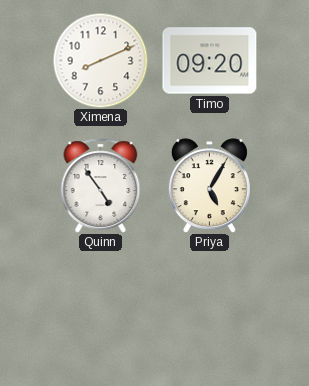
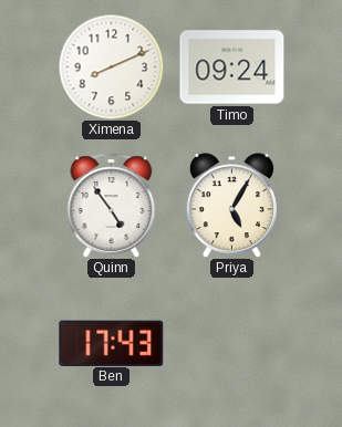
Timo: 09:20 -> 09:24
Ben: none -> 17:43
